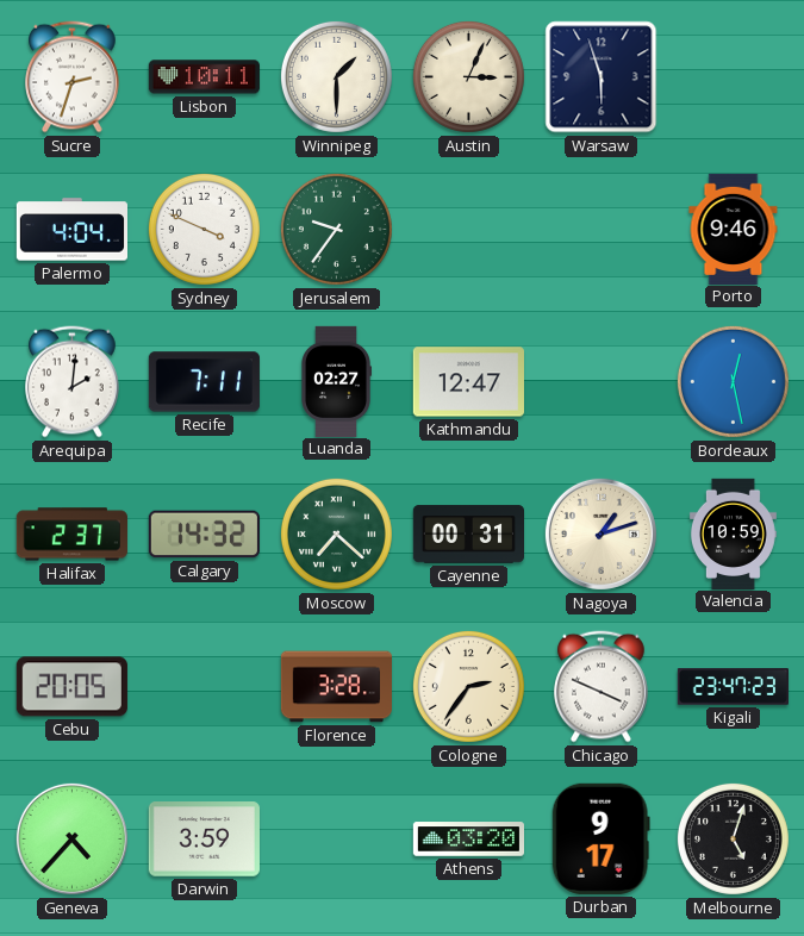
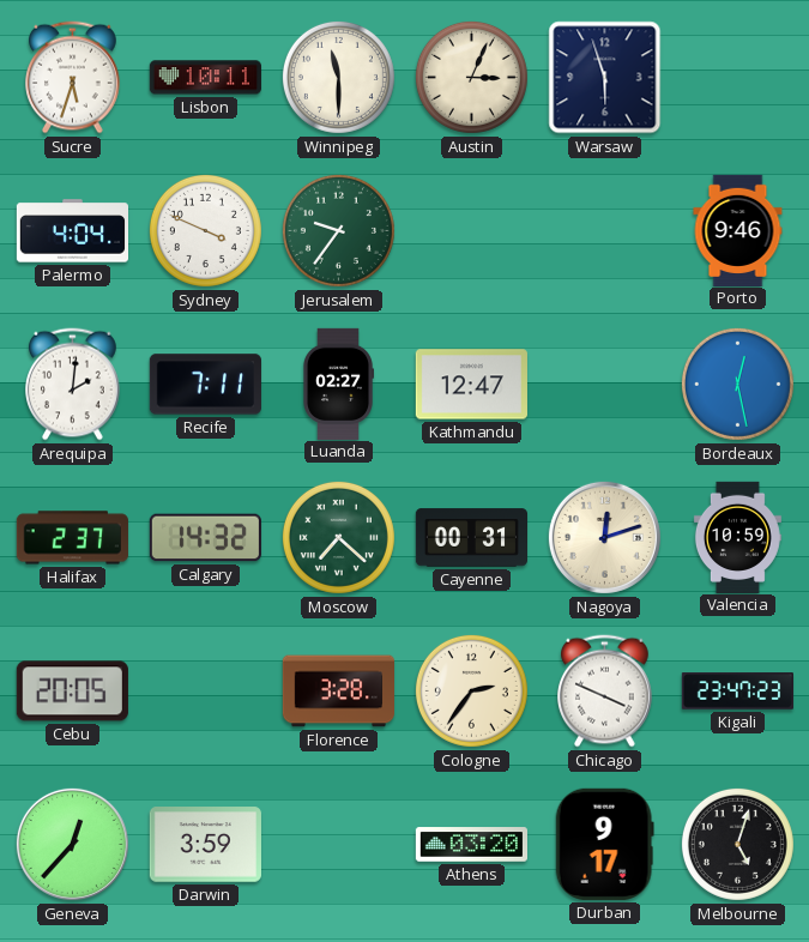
Sucre: 2:33 -> 5:33
Winnipeg: 1:30 -> 11:30
Nagoya: 1:12 -> 12:12
Geneva: 4:37 -> 12:37
